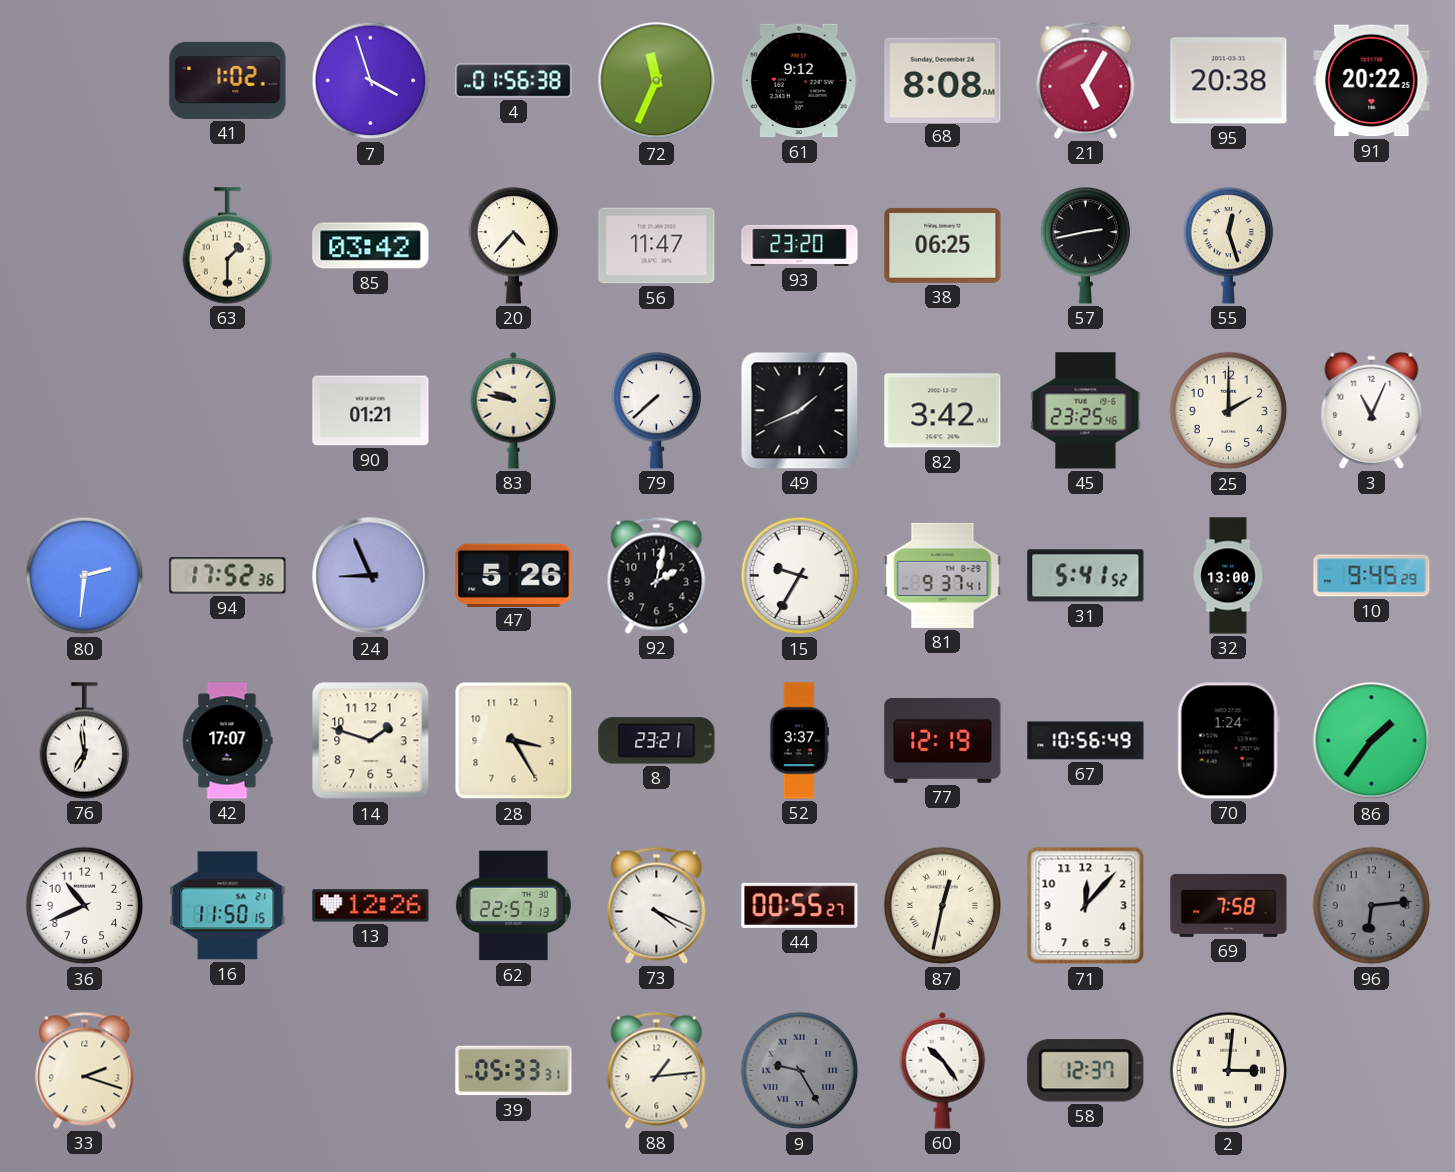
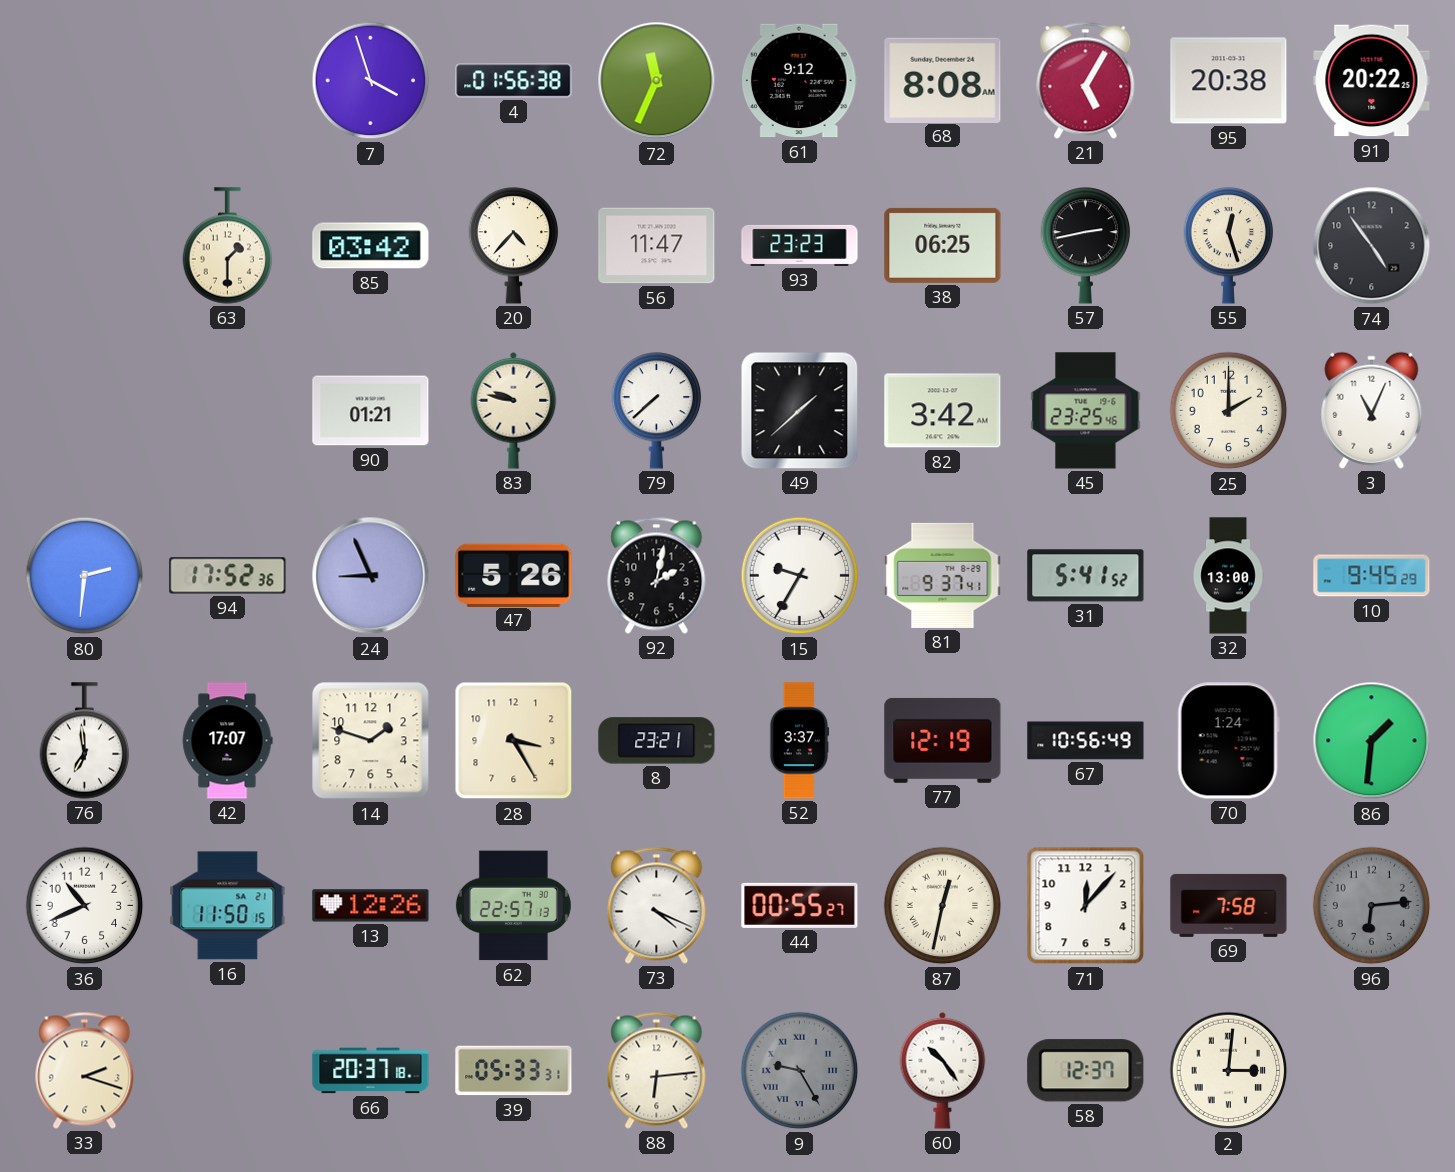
41: 1:02 -> none
93: 23:20 -> 23:23
74: none -> 4:54
49: 1:41 -> 1:38
86: 1:36 -> 1:31
66: none -> 20:37
88: 1:14 -> 6:14
